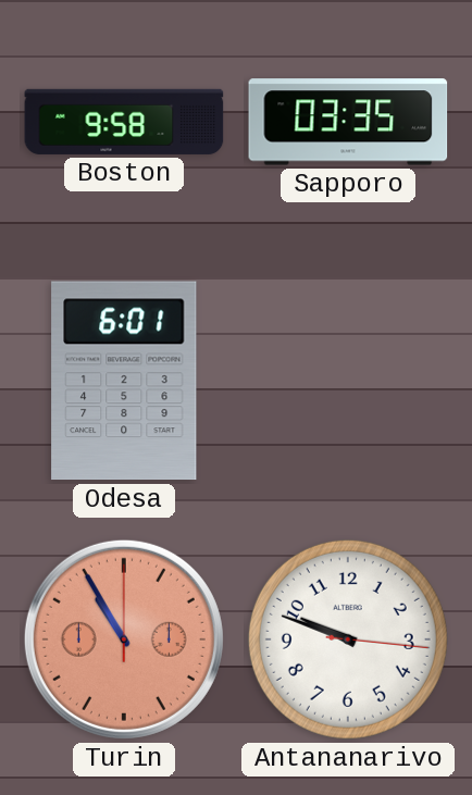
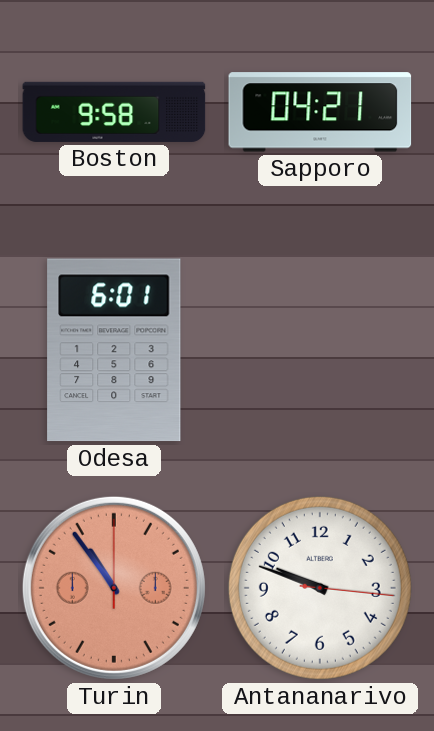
Sapporo: 03:35 -> 04:21
Turin: 10:55 -> 10:54
